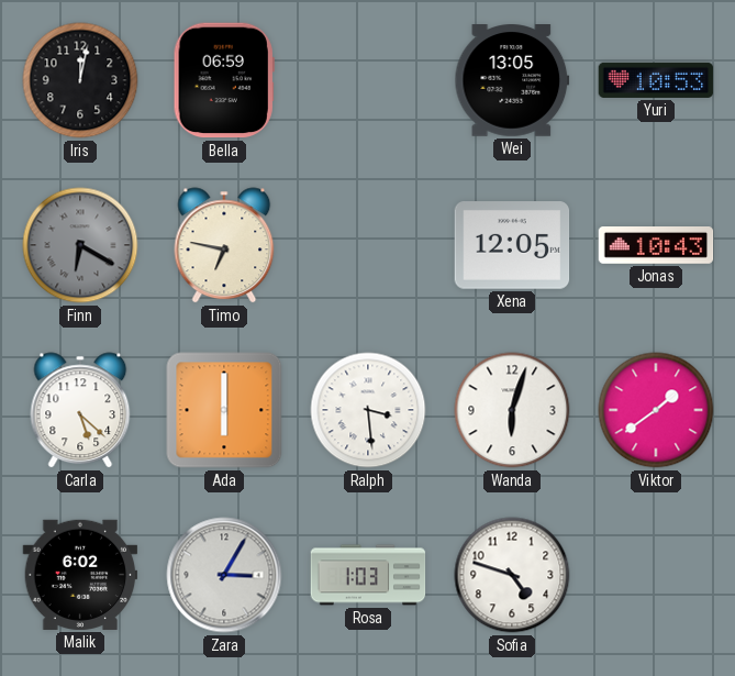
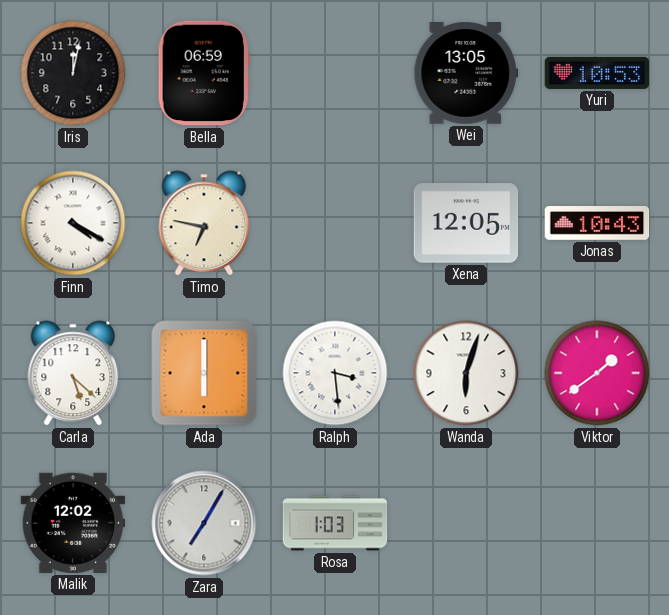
Finn: 6:20 -> 4:20
Finn dial: grey -> white
Malik: 6:02 -> 12:02
Zara: 3:05 -> 7:05
Sofia: 4:48 -> none
